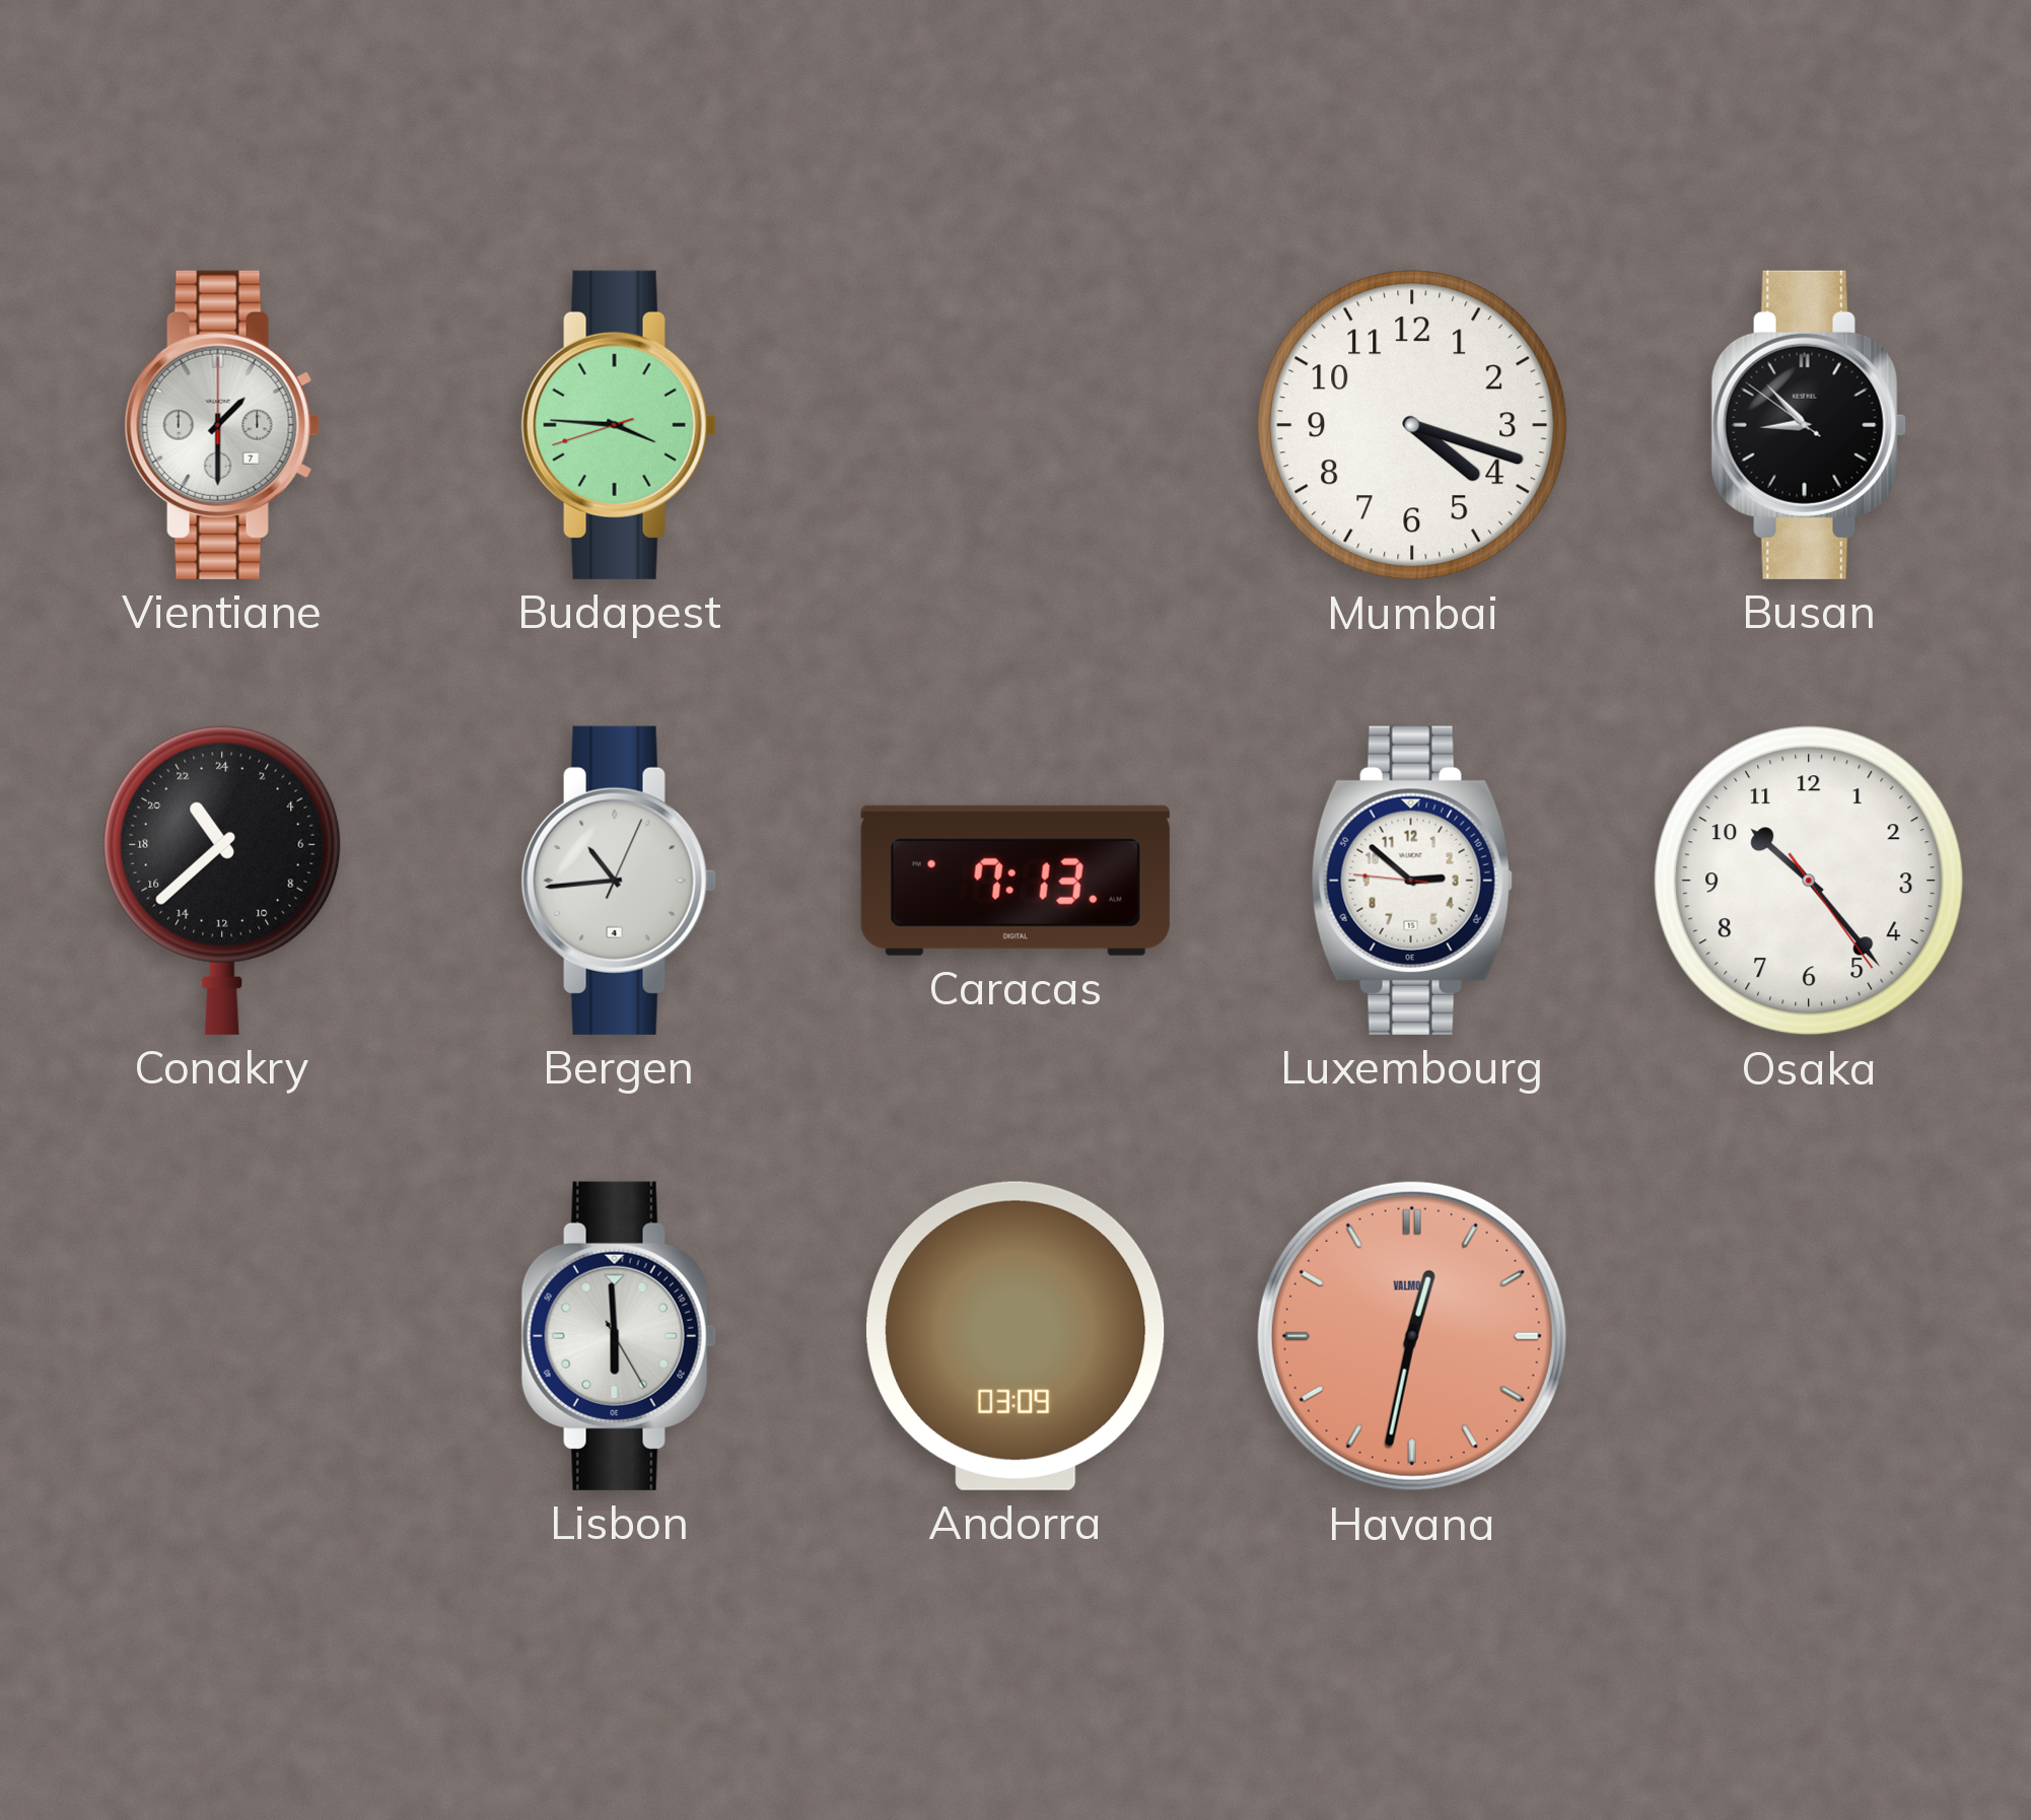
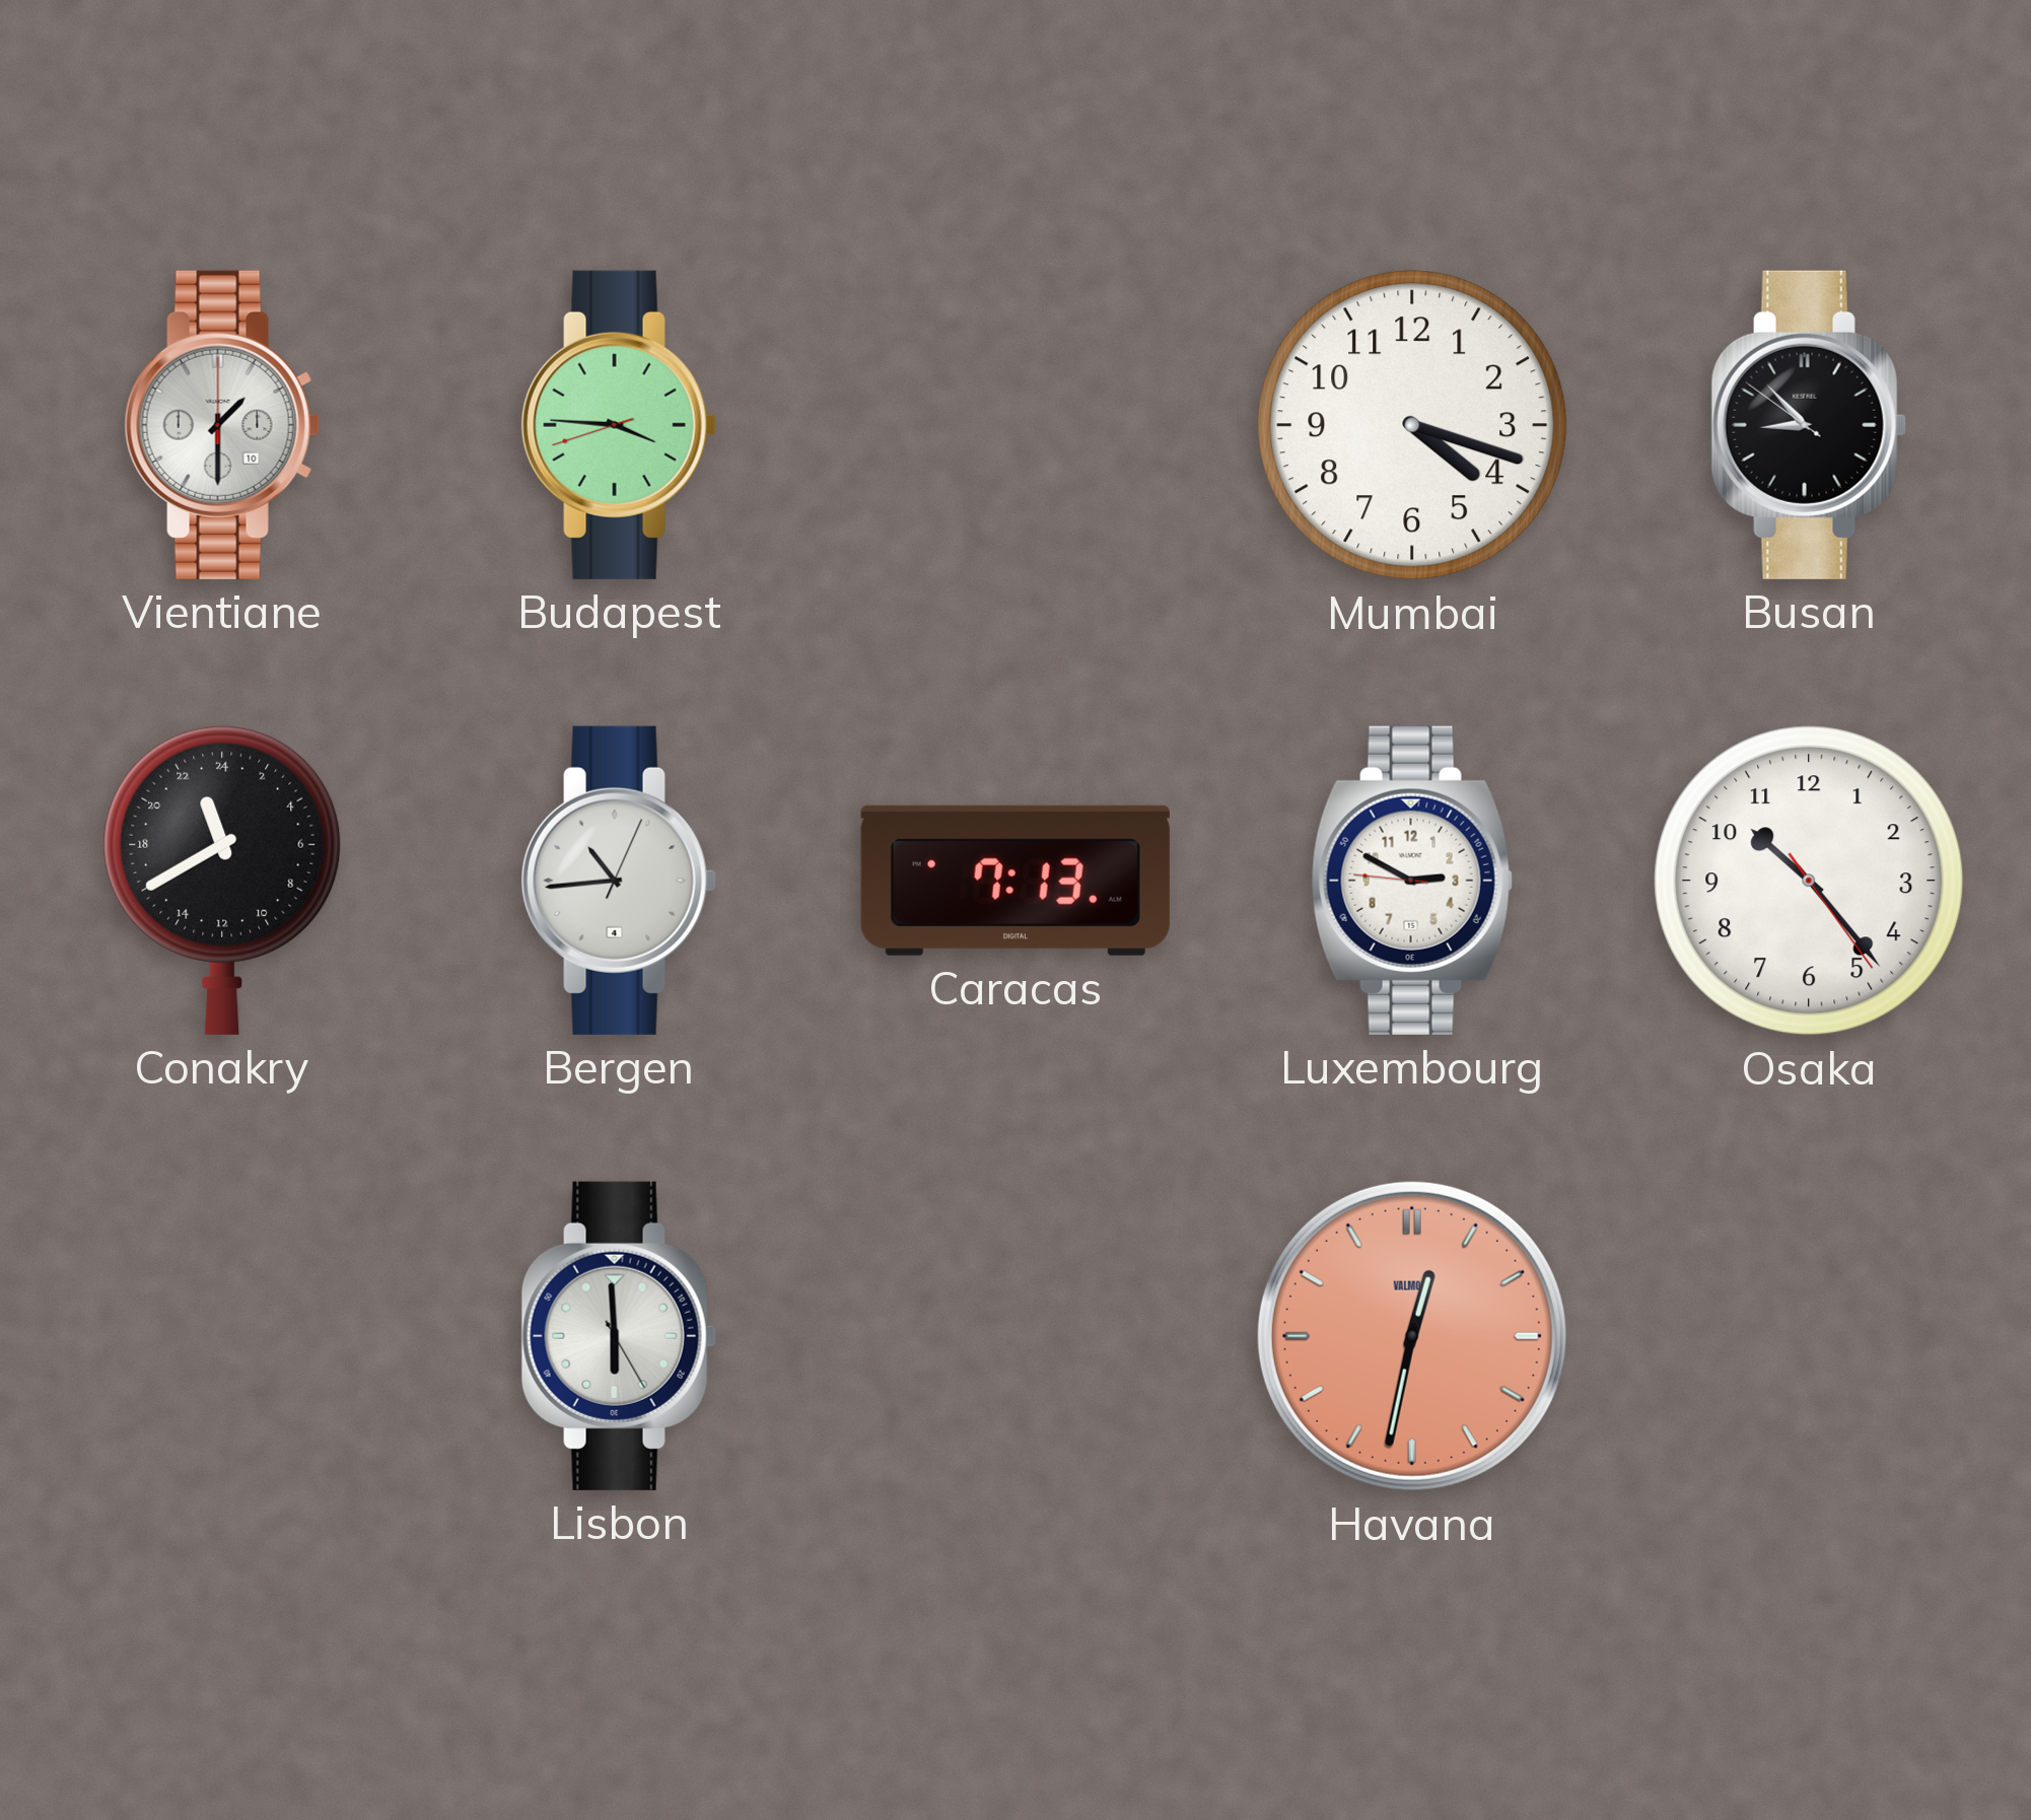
Vientiane date: 7 -> 10
Conakry: 21:38 -> 22:40
Luxembourg: 2:51 -> 2:49
Andorra: 03:09 -> none
